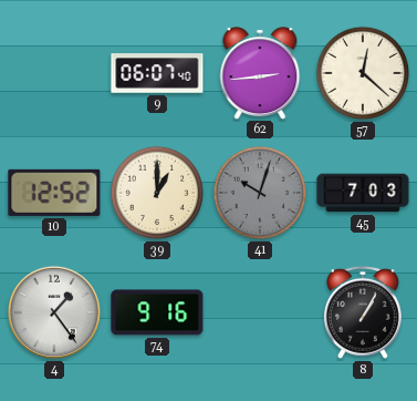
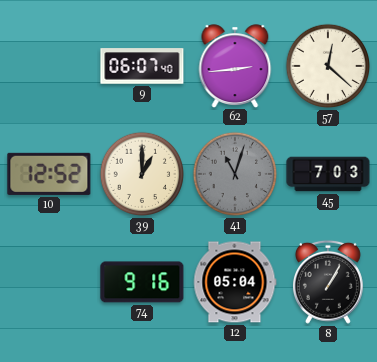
41: 10:03 -> 11:03
4: 1:24 -> none
12: none -> 05:04
